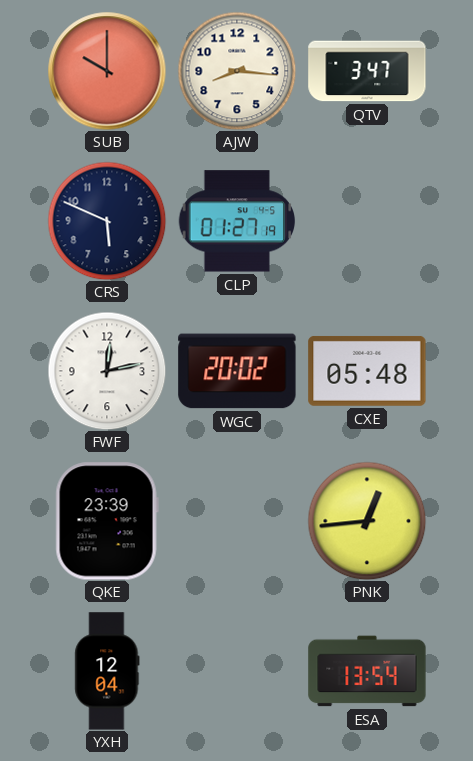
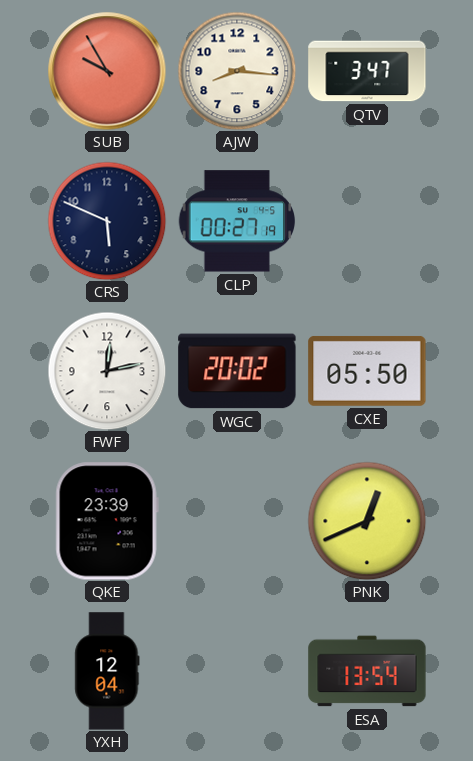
SUB: 10:00 -> 9:55
CLP: 01:27 -> 00:27
CXE: 05:48 -> 05:50
PNK: 12:44 -> 12:41
